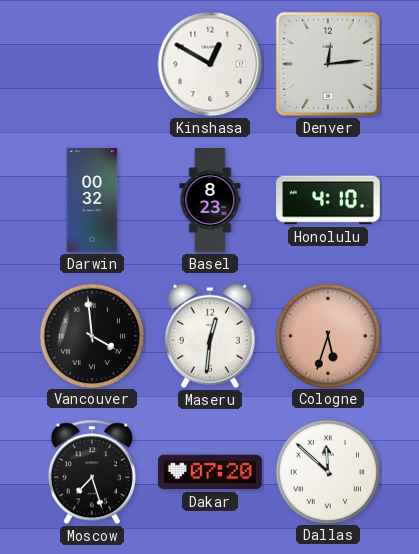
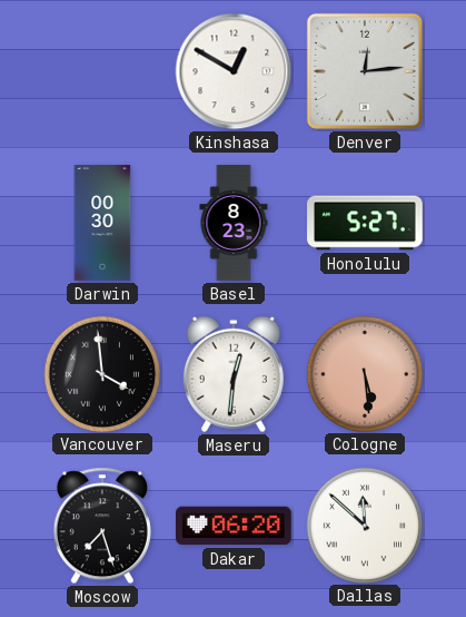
Darwin: 00:32 -> 00:30
Honolulu: 4:10 -> 5:27
Cologne: 5:33 -> 5:29
Dakar: 07:20 -> 06:20
